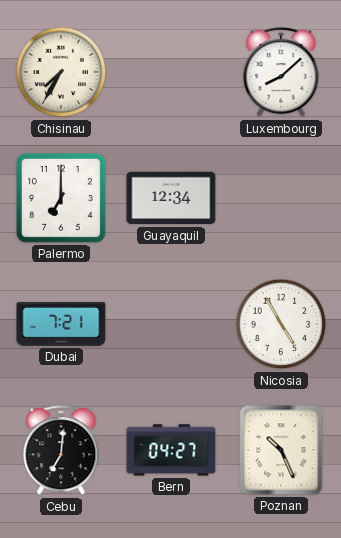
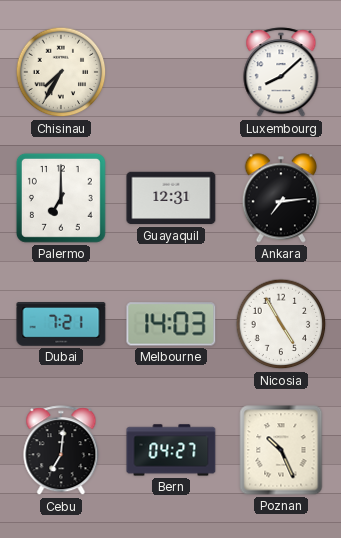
Guayaquil: 12:34 -> 12:31
Ankara: none -> 7:14
Melbourne: none -> 14:03
